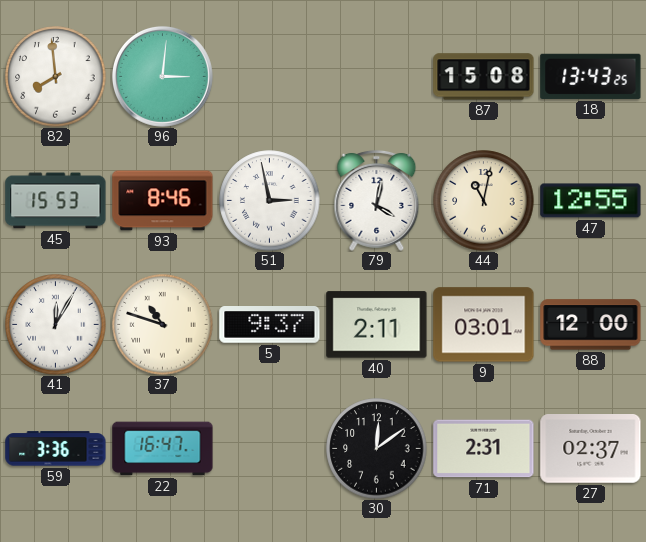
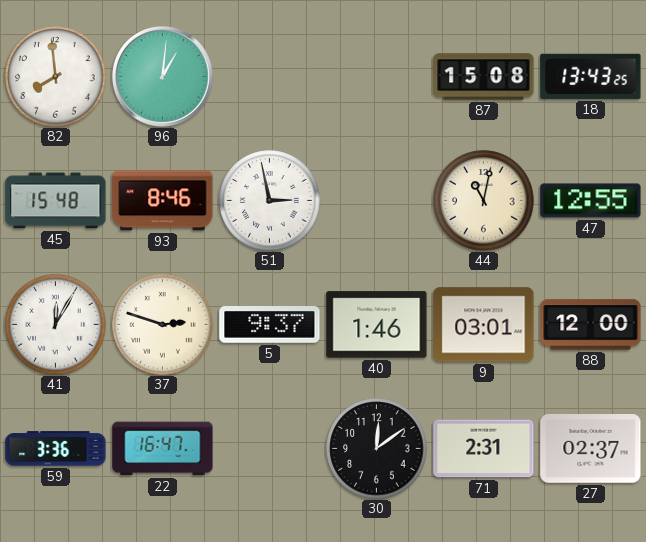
96: 3:01 -> 1:01
45: 15:53 -> 15:48
79: 4:02 -> none
37: 10:48 -> 2:48
40: 2:11 -> 1:46
